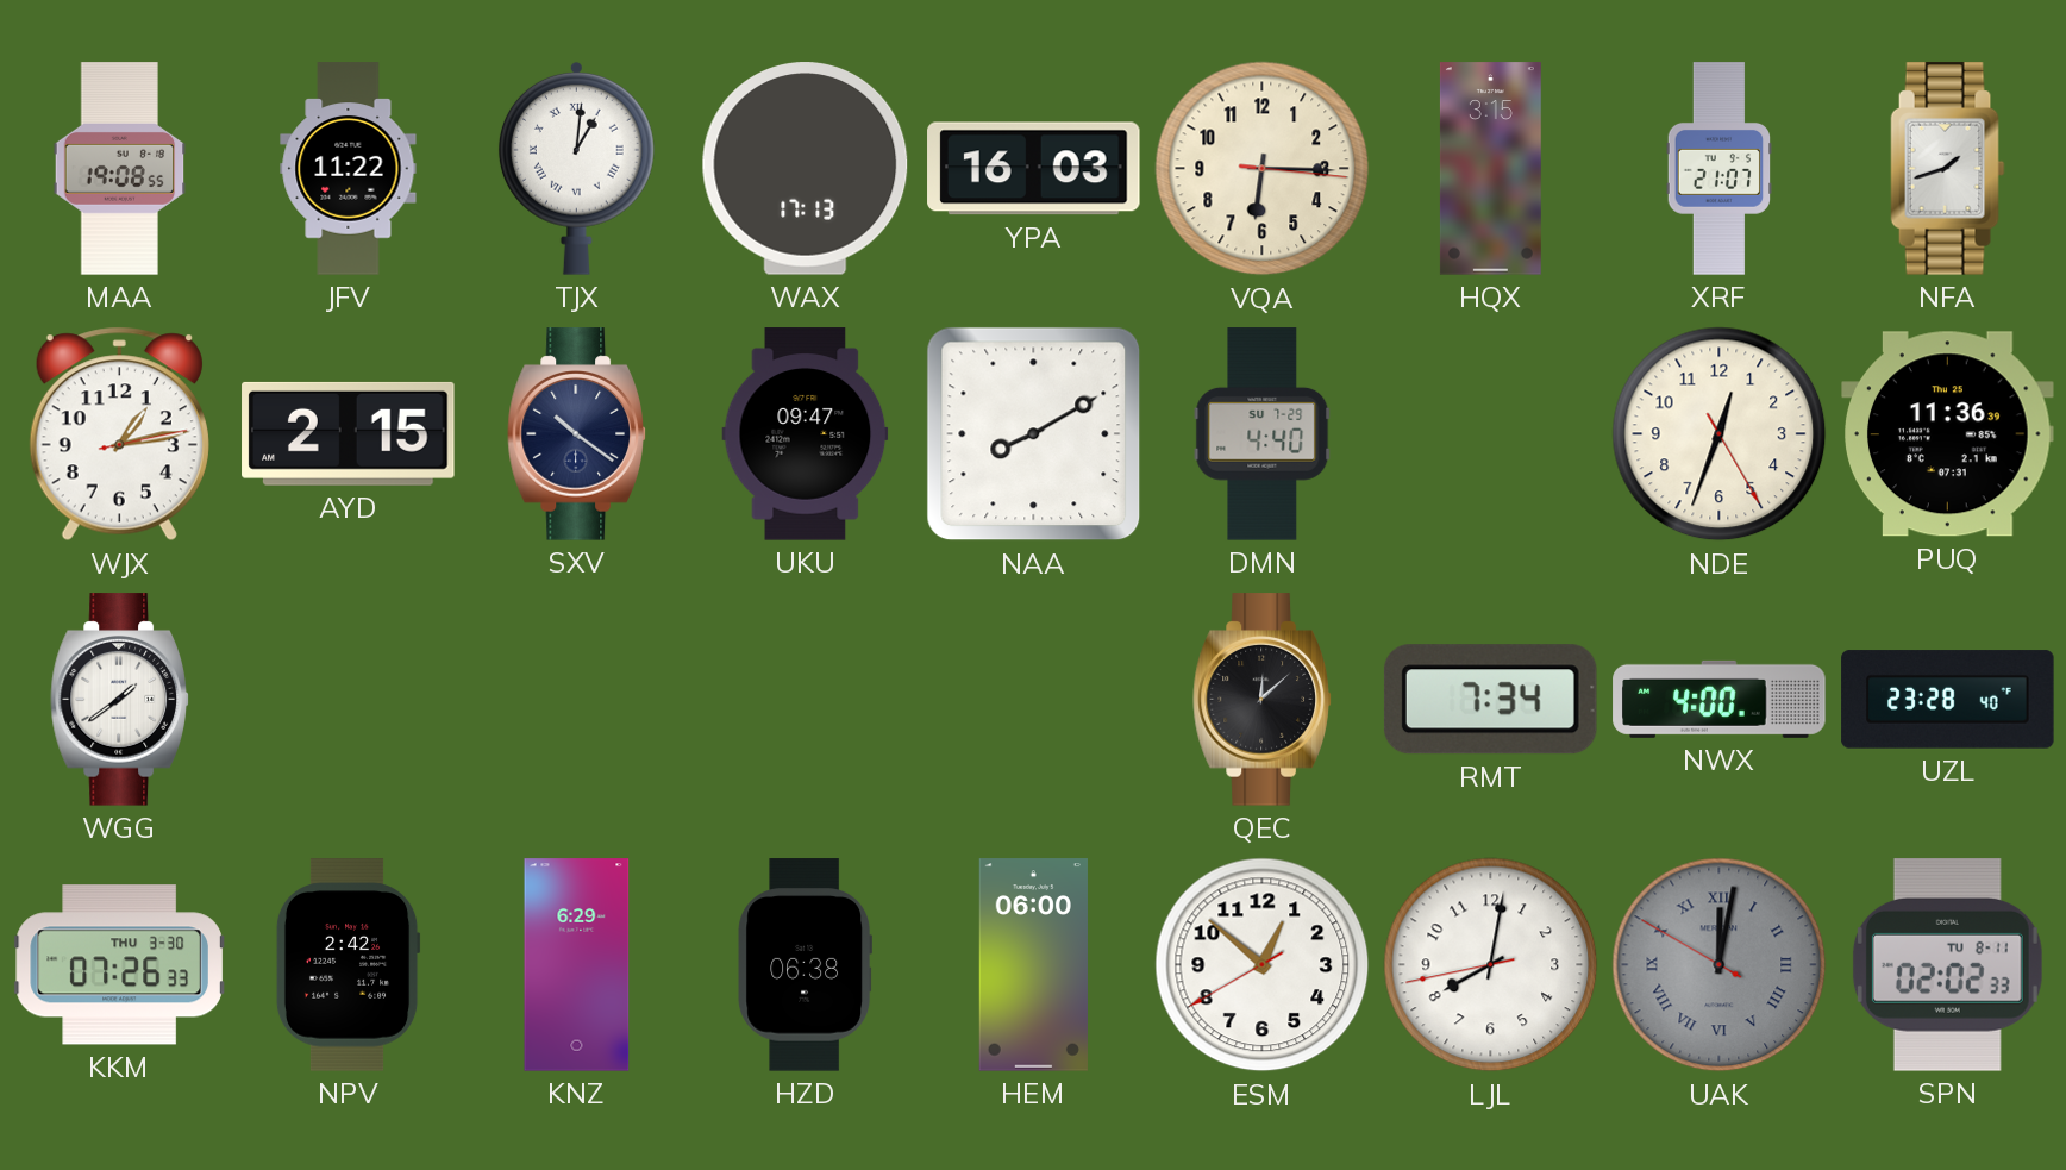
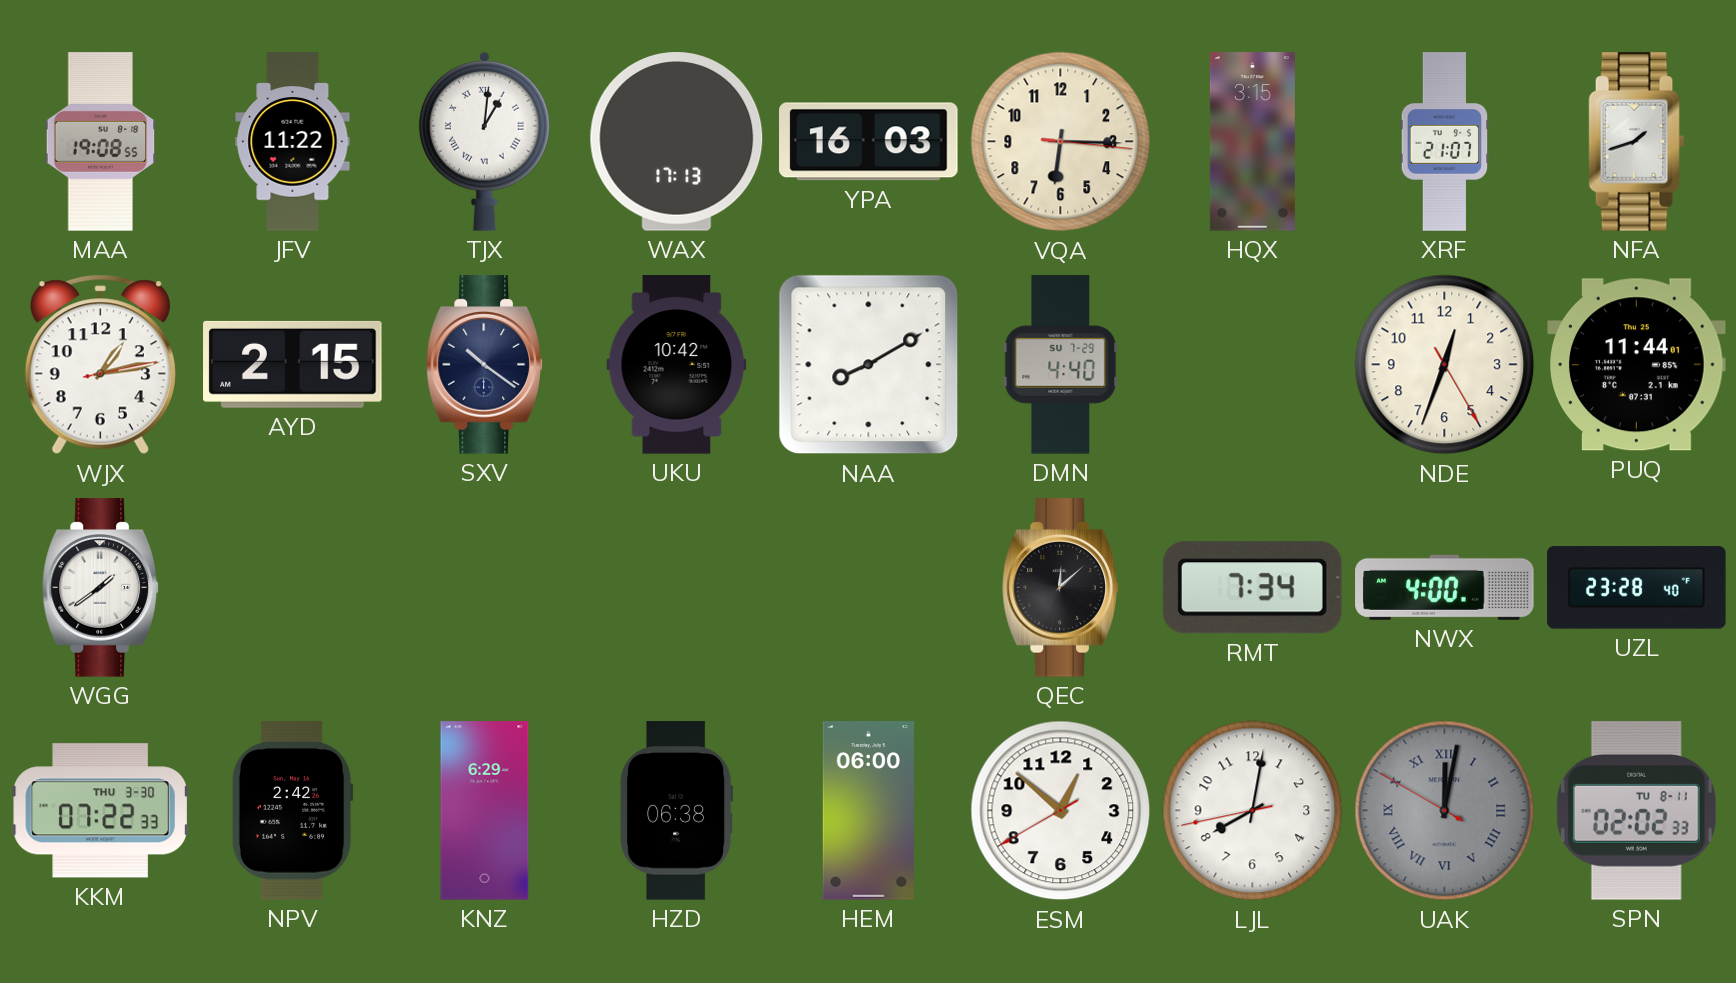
UKU: 09:47 -> 10:42
PUQ: 11:36 -> 11:44
KKM: 07:26 -> 07:22
